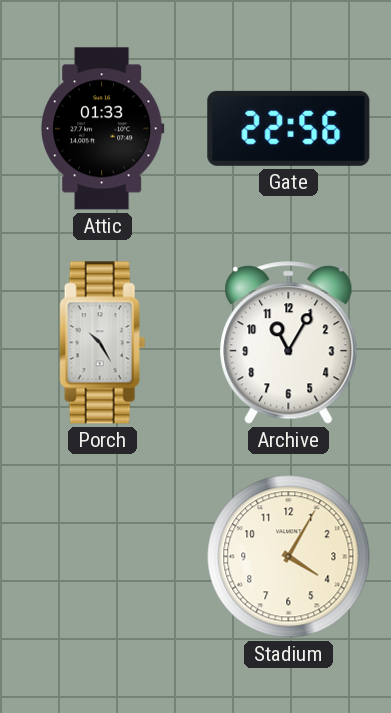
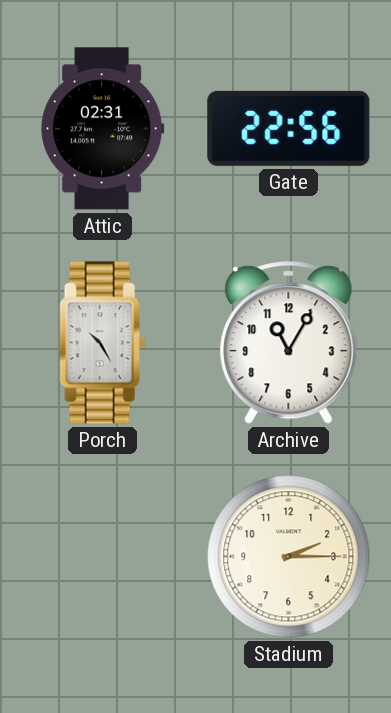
Attic: 01:33 -> 02:31
Stadium: 4:05 -> 2:15
